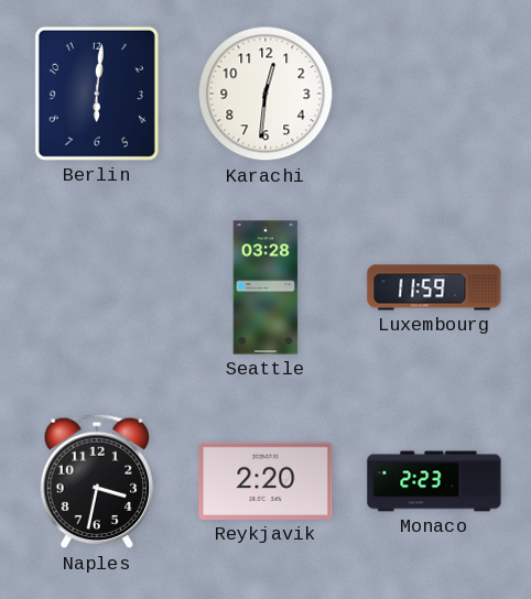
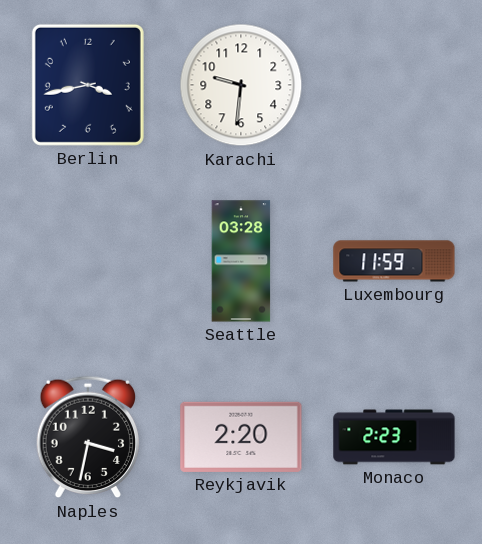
Berlin: 6:01 -> 3:43
Karachi: 12:31 -> 9:31
